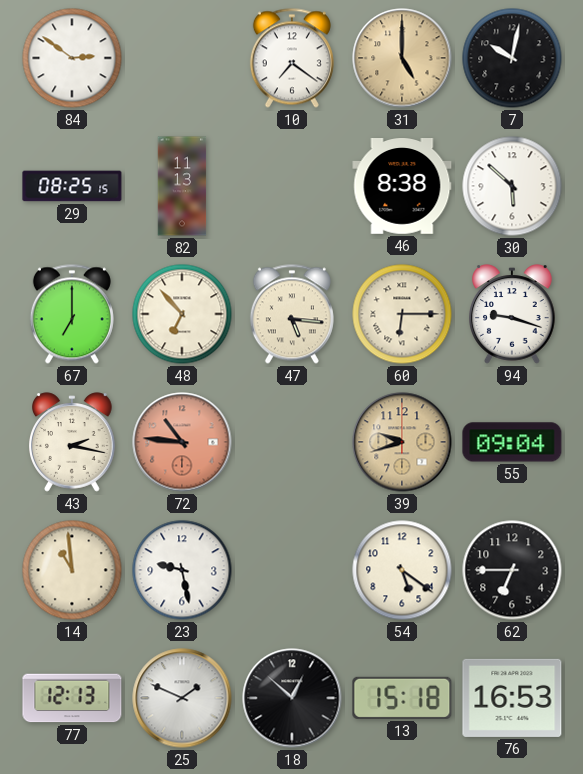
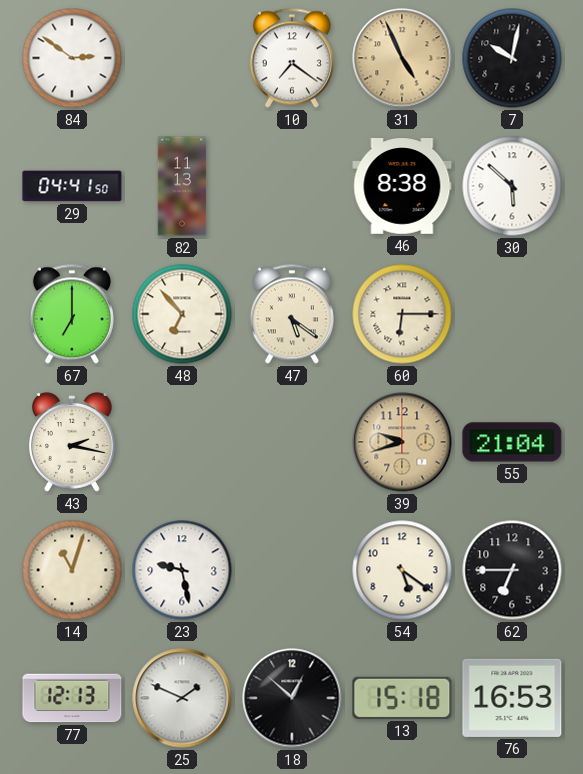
31: 5:00 -> 4:56
29: 08:25 -> 04:41
47: 5:16 -> 5:21
94: 9:18 -> none
72: 10:46 -> none
55: 09:04 -> 21:04
14: 10:59 -> 11:03
